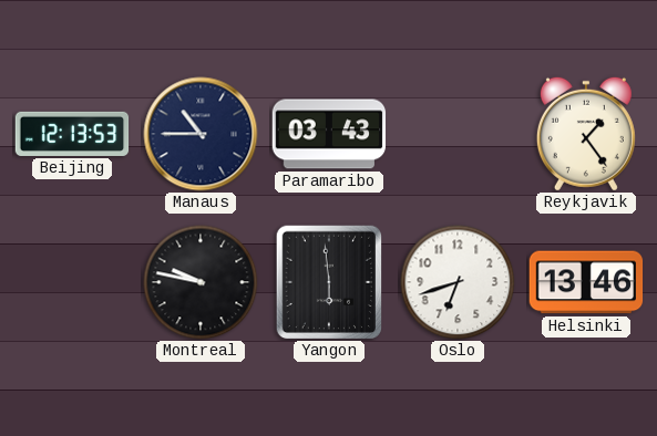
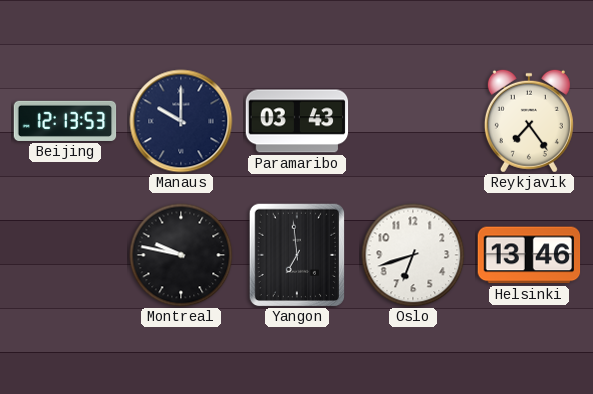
Manaus: 10:45 -> 10:00
Reykjavik: 1:24 -> 7:24
Yangon: 5:59 -> 6:59
